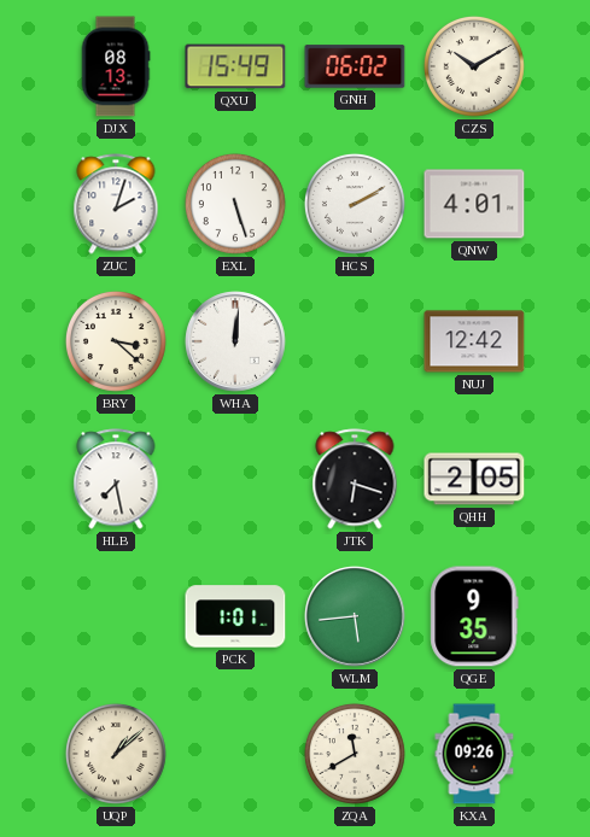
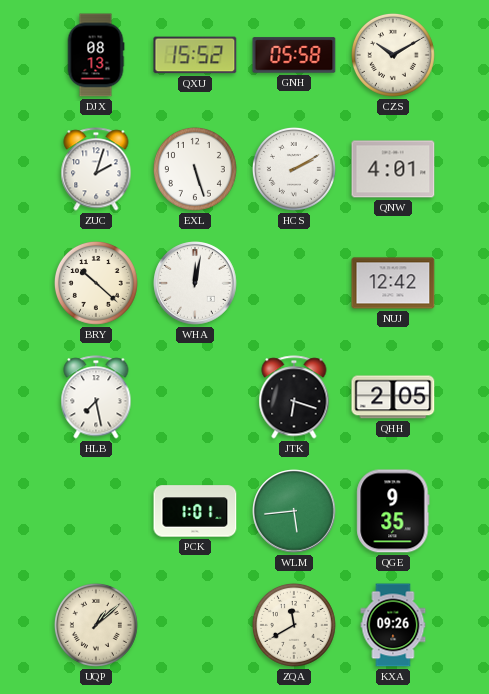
QXU: 15:49 -> 15:52
GNH: 06:02 -> 05:58
BRY: 3:22 -> 10:22
WHA: 12:01 -> 12:02
